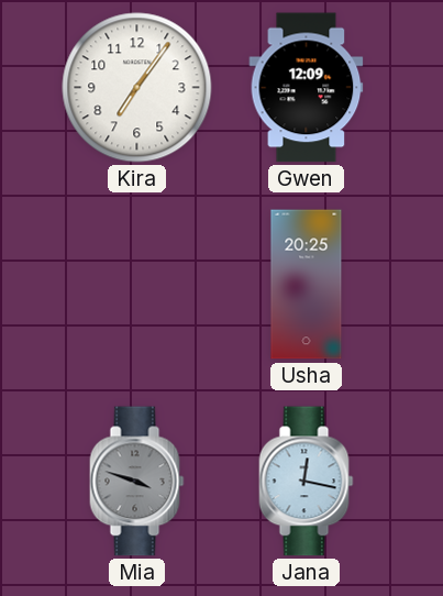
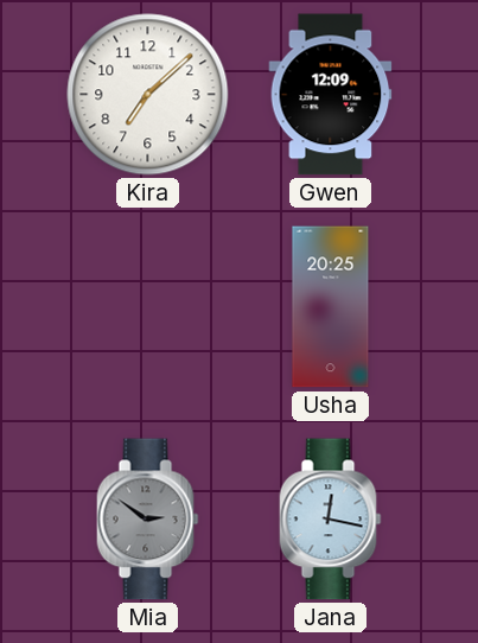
Kira: 7:06 -> 7:08
Mia: 3:48 -> 2:51
